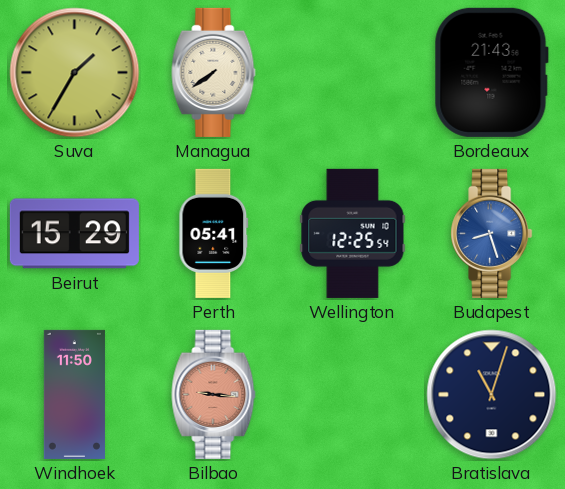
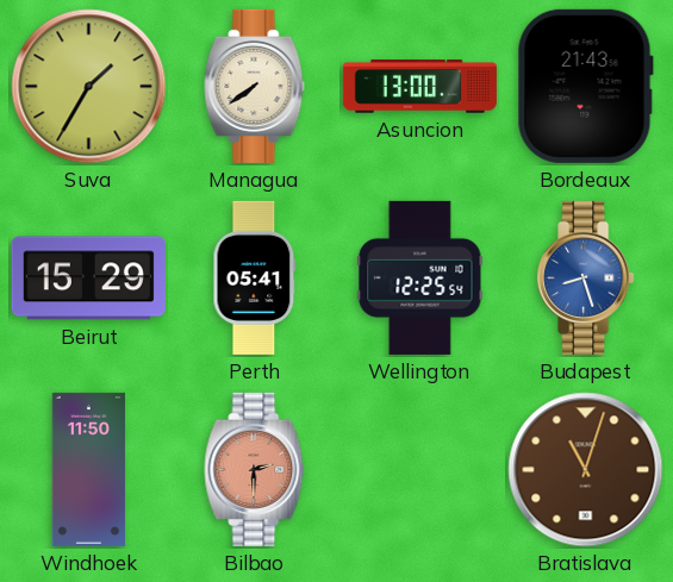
Asuncion: none -> 13:00
Bilbao: 9:16 -> 2:30
Bratislava dial: navy -> brown
